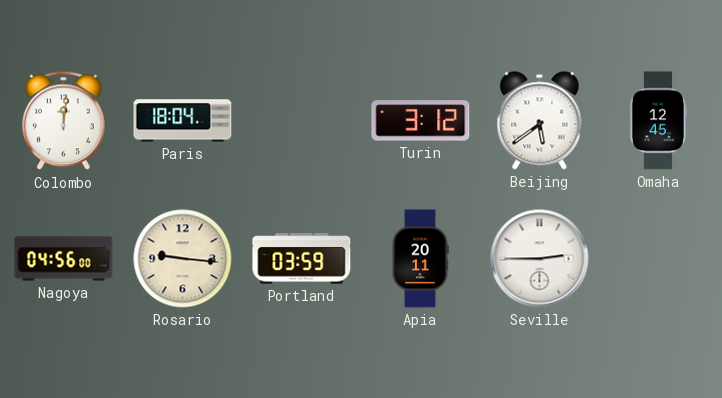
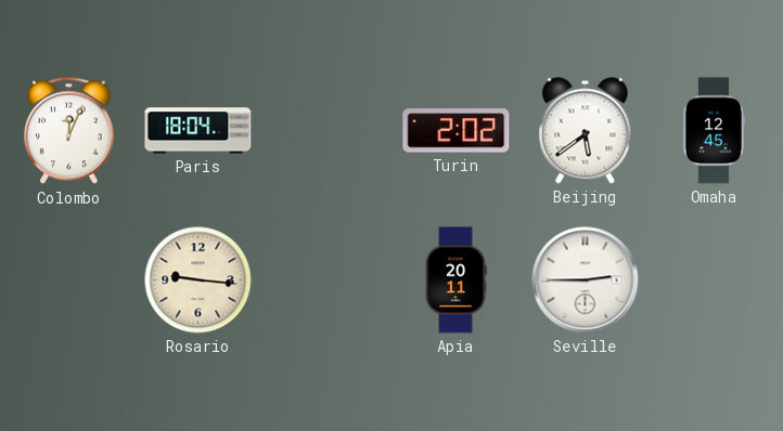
Colombo: 12:01 -> 12:04
Turin: 3:12 -> 2:02
Nagoya: 04:56 -> none
Portland: 03:59 -> none
